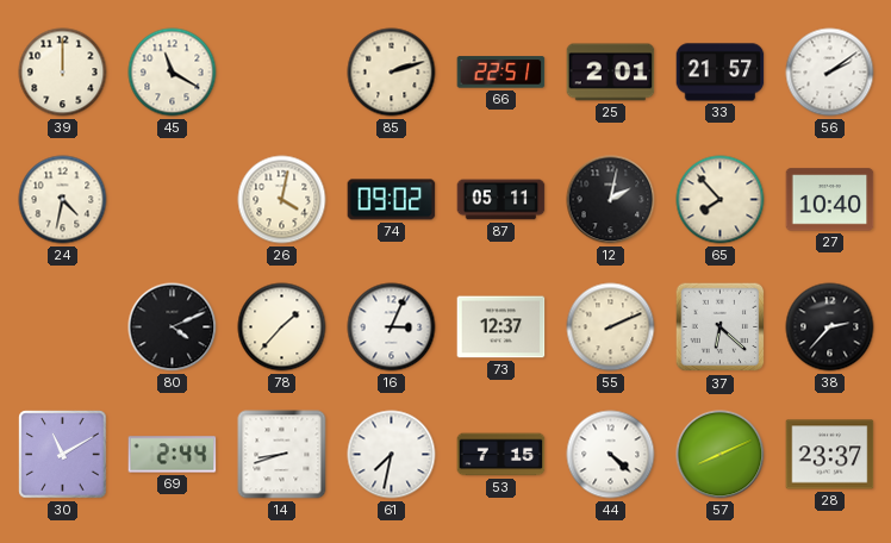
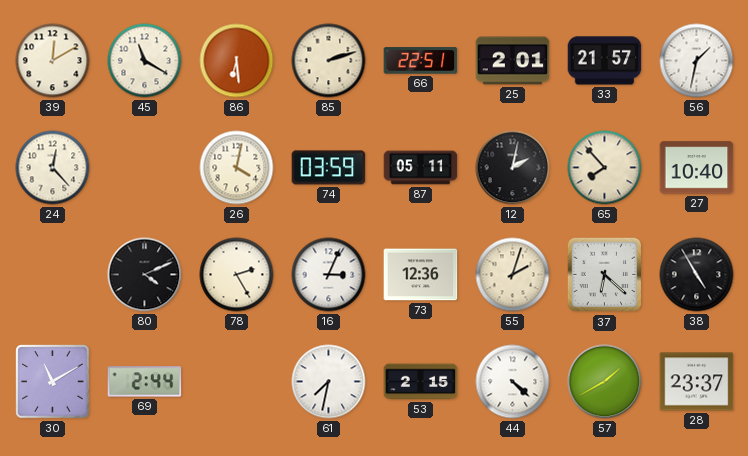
39: 12:00 -> 12:10
86: none -> 6:29
56: 2:09 -> 1:32
24: 4:32 -> 12:23
74: 09:02 -> 03:59
78: 1:37 -> 2:25
73: 12:37 -> 12:36
55: 2:11 -> 2:03
38: 2:37 -> 4:55
14: 8:42 -> none
53: 7:15 -> 2:15
57: 8:11 -> 1:40
